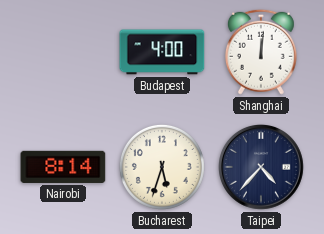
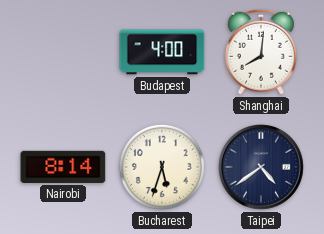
Shanghai: 12:01 -> 8:01
Taipei: 4:37 -> 4:39
